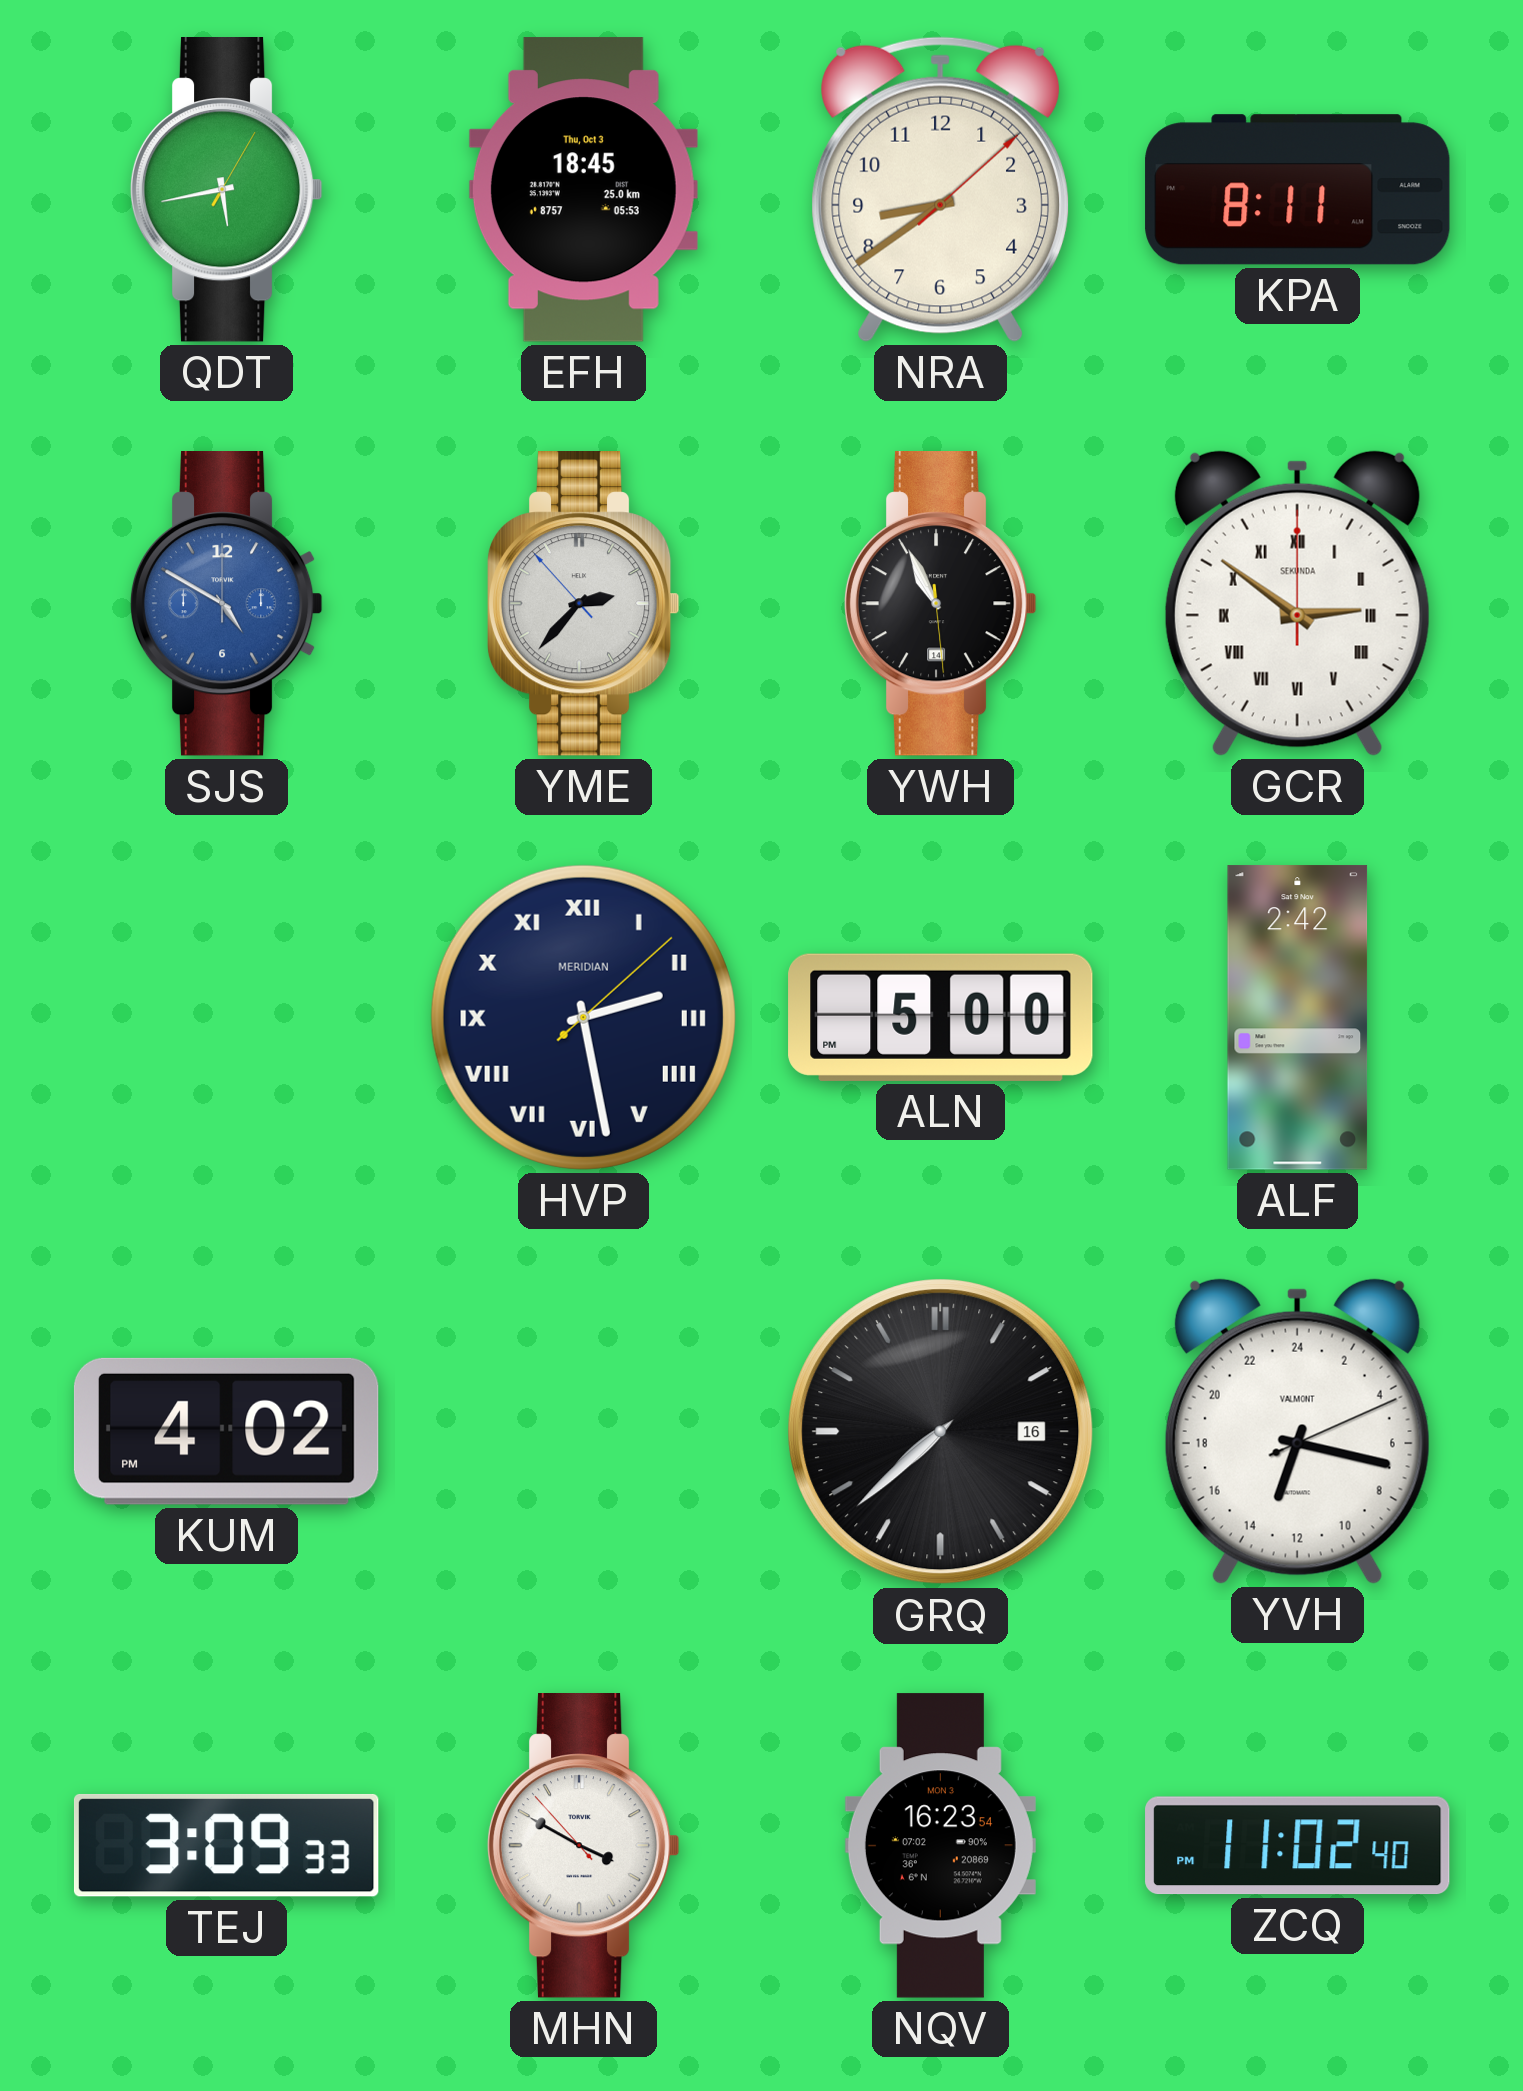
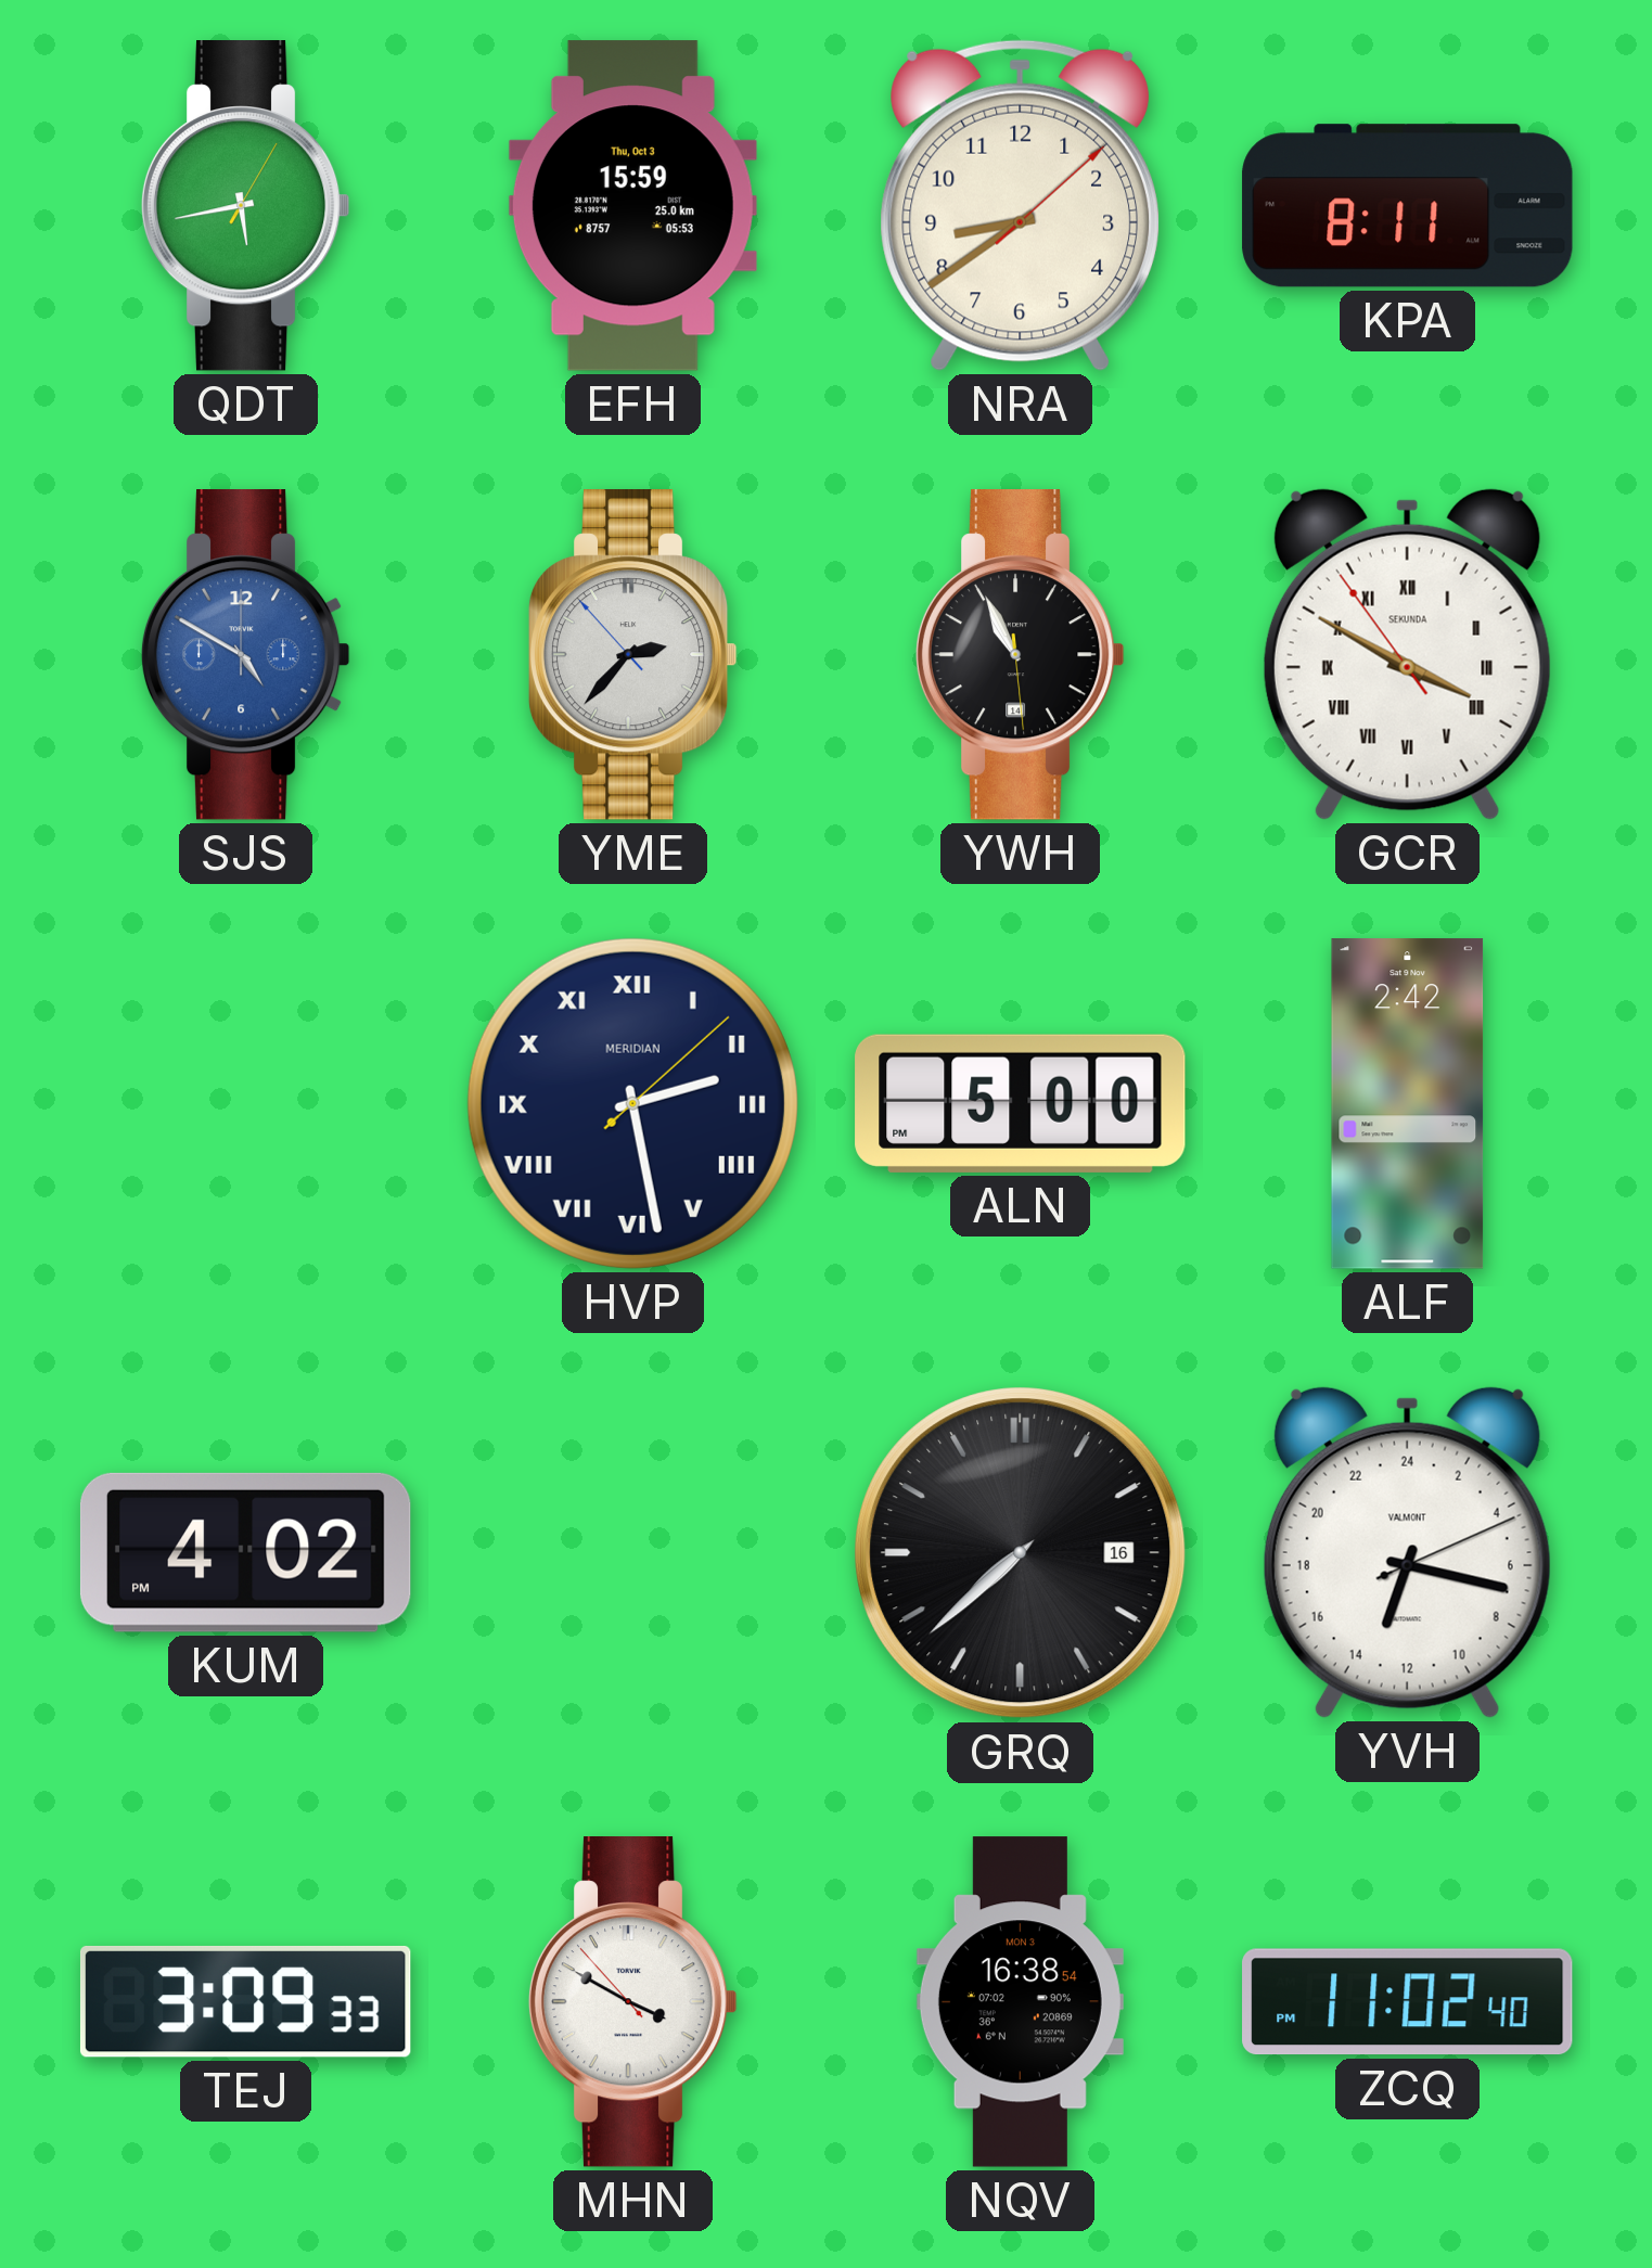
EFH: 18:45 -> 15:59
GCR: 2:51 -> 3:49
NQV: 16:23 -> 16:38
